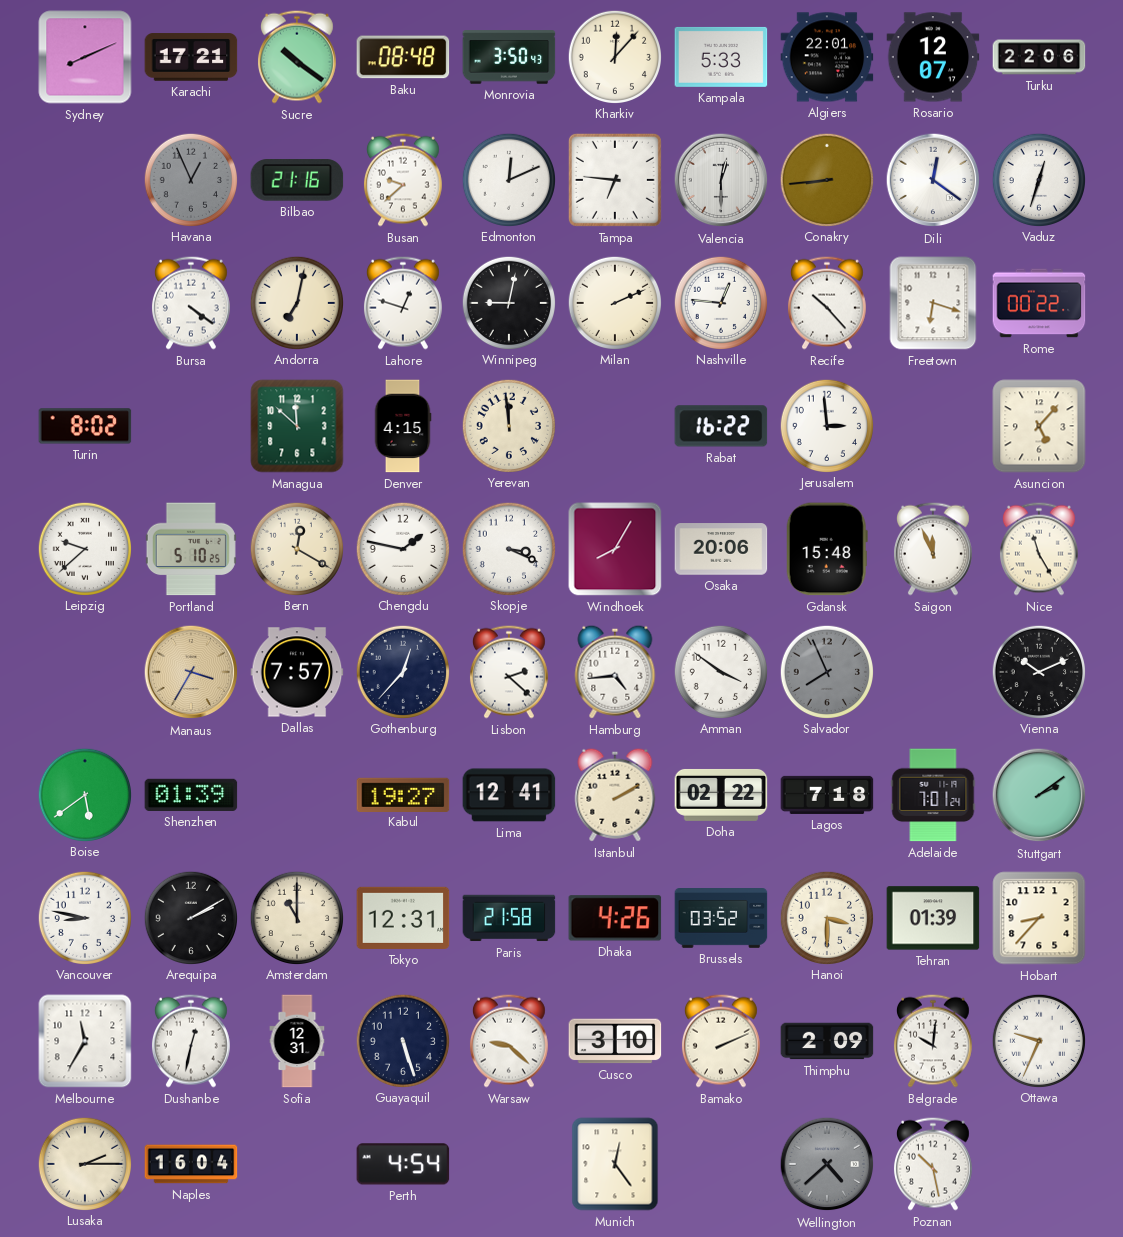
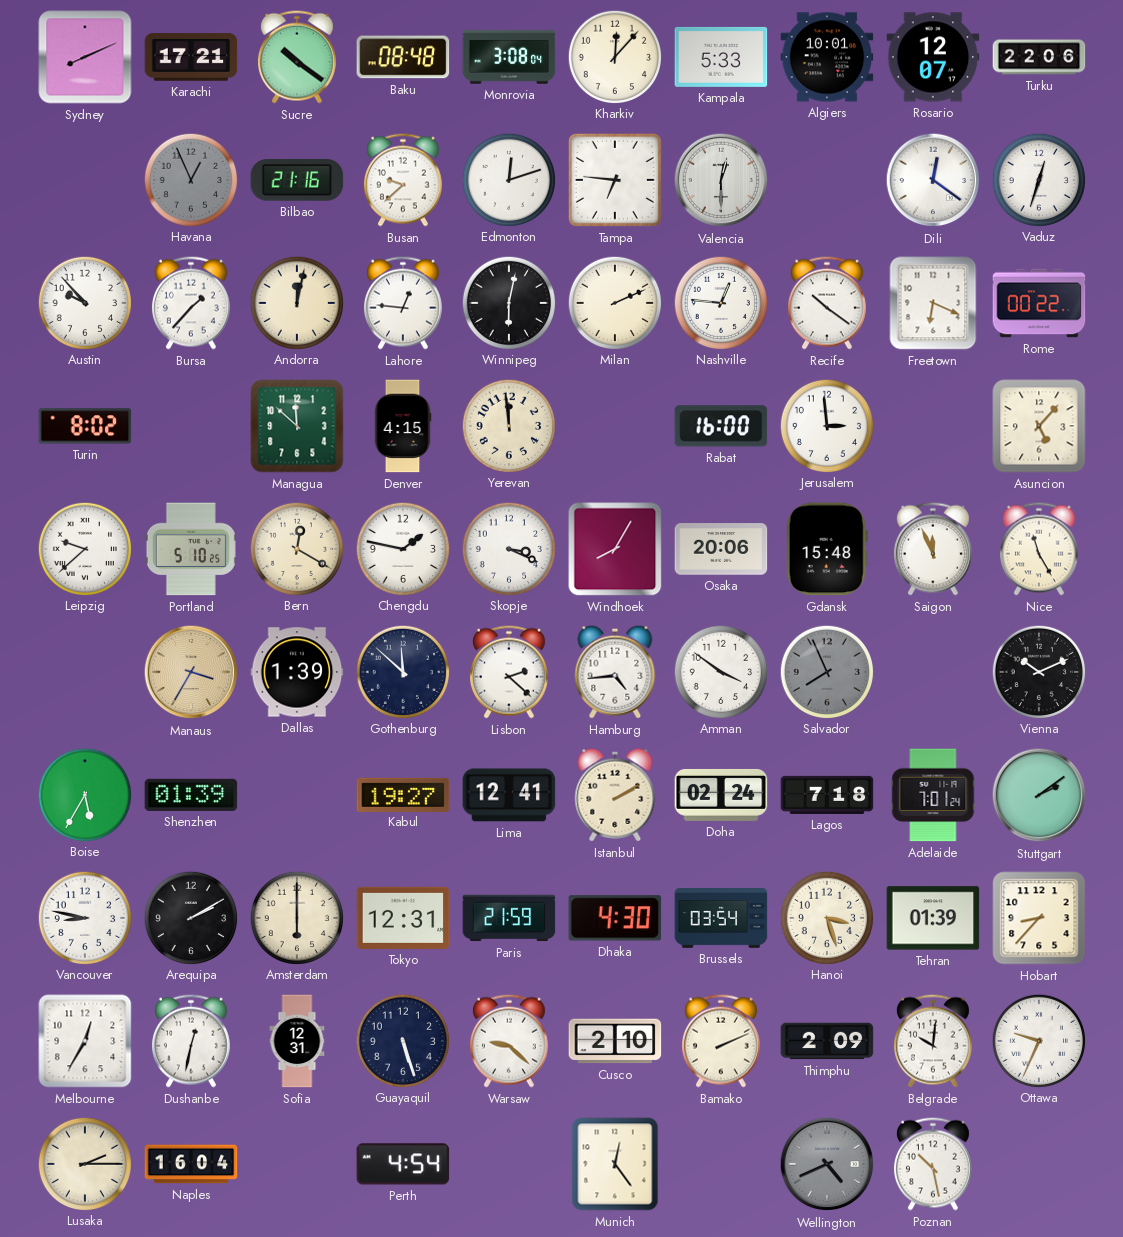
Monrovia: 3:50 -> 3:08
Algiers: 22:01 -> 10:01
Edmonton: 12:11 -> 12:12
Conakry: 8:44 -> none
Austin: none -> 9:53
Bursa: 4:21 -> 1:37
Andorra: 7:02 -> 12:02
Lahore: 12:48 -> 12:46
Winnipeg: 9:02 -> 6:02
Recife: 10:23 -> 10:21
Freetown: 6:18 -> 6:19
Rabat: 16:22 -> 16:00
Dallas: 7:57 -> 1:39
Gothenburg: 12:37 -> 11:52
Boise: 5:39 -> 5:35
Doha: 02:22 -> 02:24
Amsterdam: 11:00 -> 6:00
Paris: 21:58 -> 21:59
Dhaka: 4:26 -> 4:30
Brussels: 03:52 -> 03:54
Hanoi: 3:30 -> 3:27
Melbourne: 11:35 -> 12:35
Cusco: 3:10 -> 2:10
Wellington: 4:38 -> 4:41
